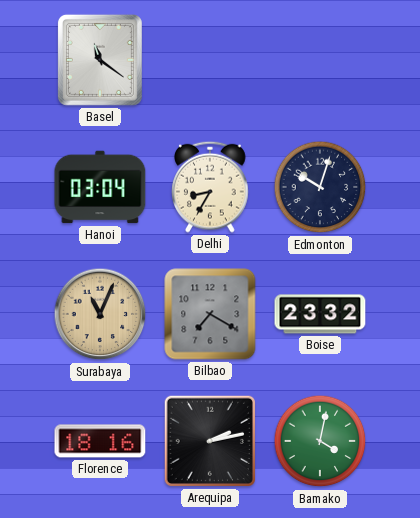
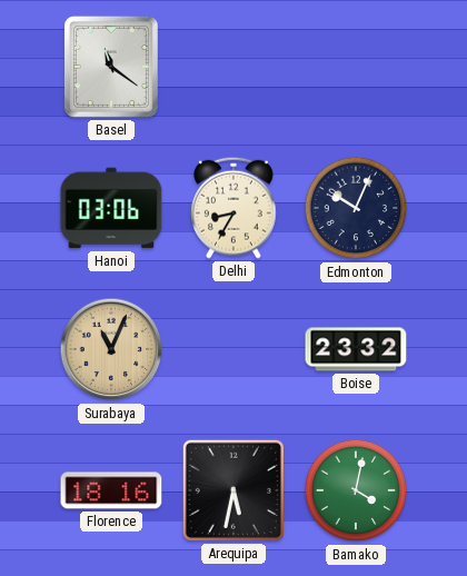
Hanoi: 03:04 -> 03:06
Edmonton: 10:03 -> 10:04
Bilbao: 7:20 -> none
Arequipa: 2:13 -> 5:32
